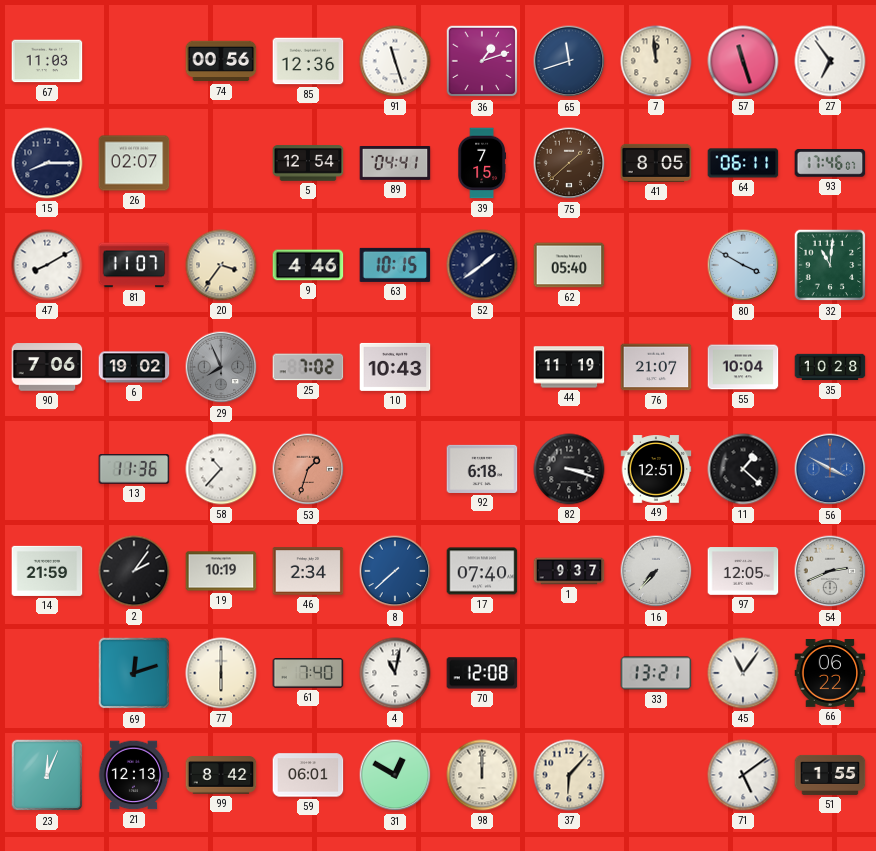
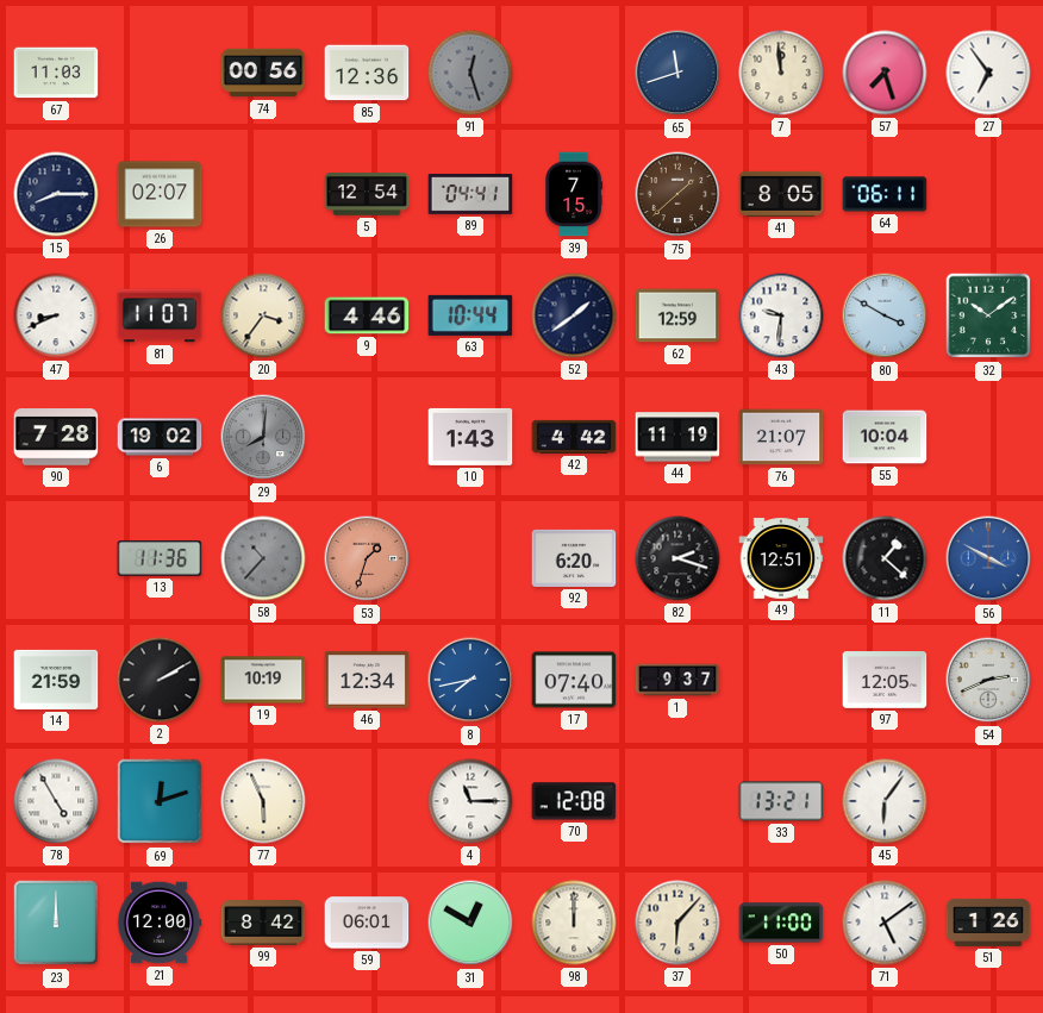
91: 11:27 -> 12:27
91 dial: white -> grey
36: 1:12 -> none
57: 11:27 -> 7:27
93: 17:46 -> none
47: 8:10 -> 8:41
63: 10:15 -> 10:44
62: 05:40 -> 12:59
43: none -> 9:31
32: 11:01 -> 10:09
90: 7:06 -> 7:28
29: 7:56 -> 8:01
25: 7:02 -> none
10: 10:43 -> 1:43
42: none -> 4:42
35: 10:28 -> none
58 dial: white -> grey
92: 6:18 -> 6:20
82: 3:18 -> 2:18
2: 2:06 -> 2:10
46: 2:34 -> 12:34
8: 7:38 -> 7:43
16: 7:37 -> none
78: none -> 4:55
77: 6:00 -> 5:56
61: 7:40 -> none
4: 11:02 -> 11:15
45: 11:06 -> 6:06
66: 06:22 -> none
23: 12:04 -> 12:00
21: 12:13 -> 12:00
50: none -> 11:00
51: 1:55 -> 1:26
